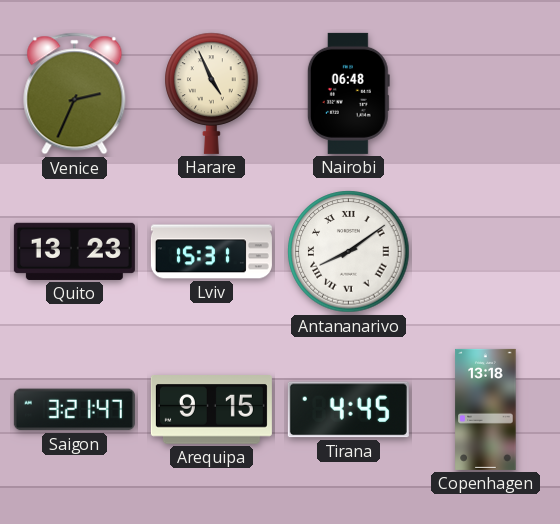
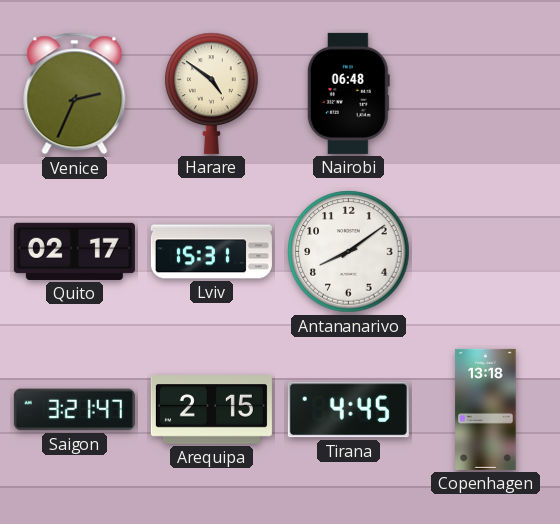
Harare: 4:56 -> 4:51
Quito: 13:23 -> 02:17
Antananarivo numerals: Roman -> Arabic
Arequipa: 9:15 -> 2:15
